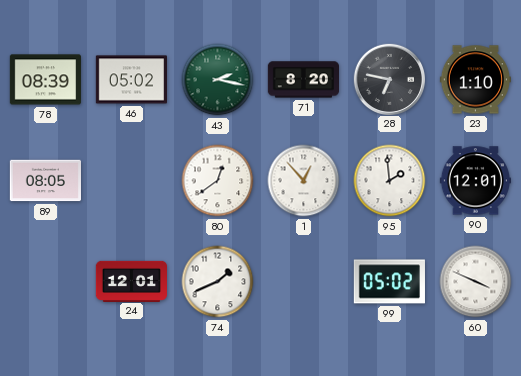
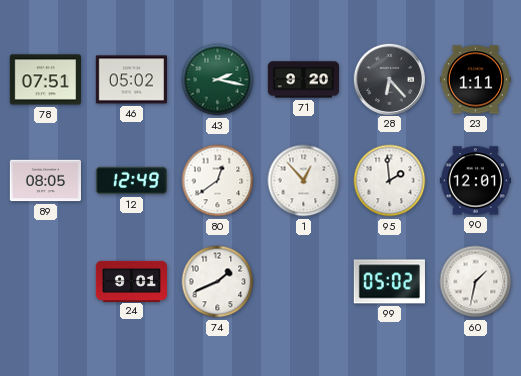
78: 08:39 -> 07:51
71: 8:20 -> 9:20
28: 6:47 -> 6:23
23: 1:10 -> 1:11
12: none -> 12:49
24: 12:01 -> 9:01
60: 3:49 -> 1:32
